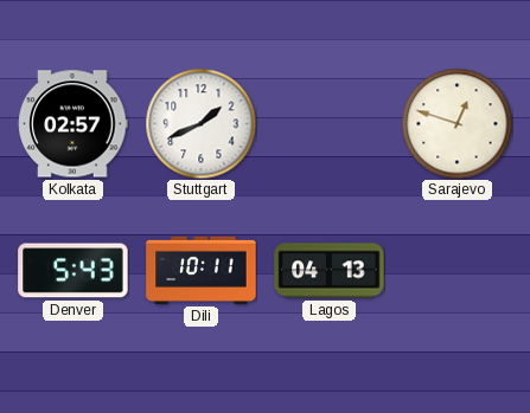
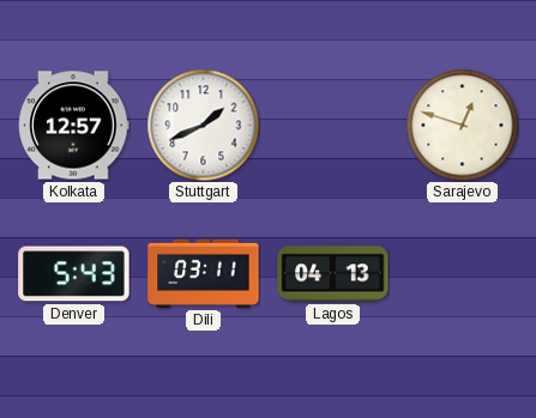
Kolkata: 02:57 -> 12:57
Dili: 10:11 -> 03:11
